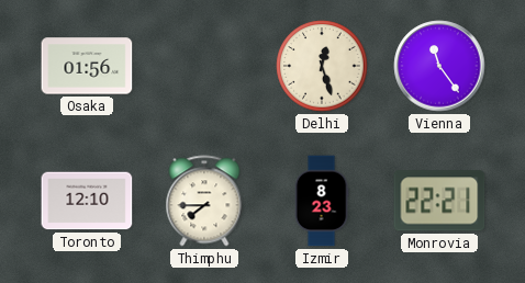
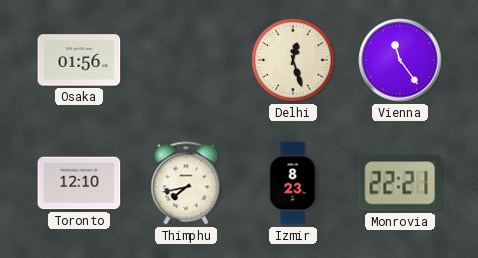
Thimphu: 7:45 -> 7:43
